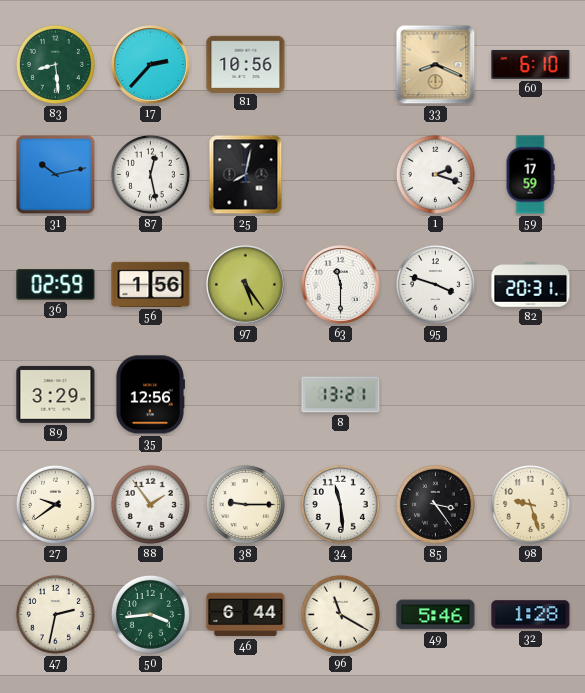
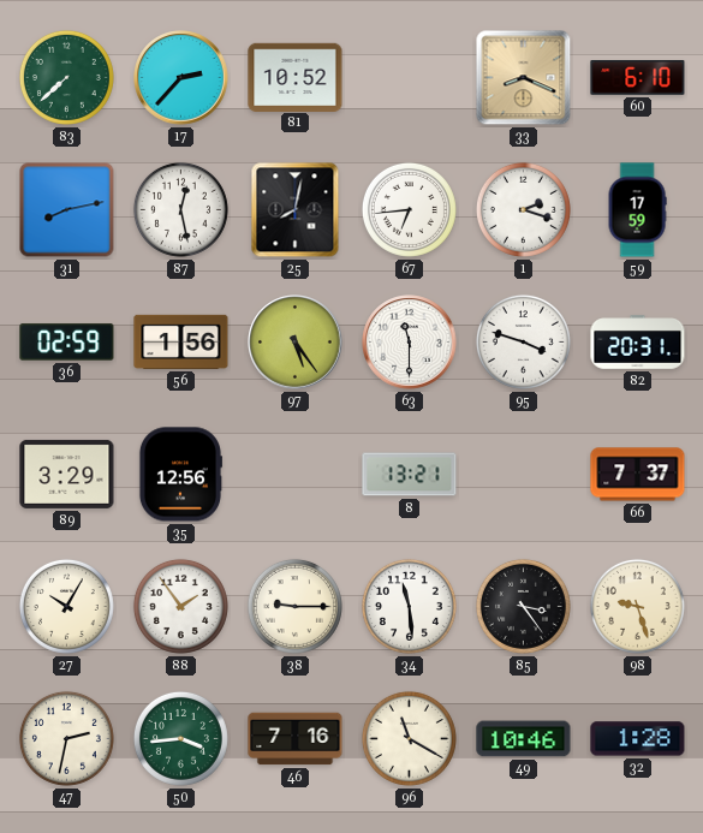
83: 8:29 -> 7:38
81: 10:56 -> 10:52
31: 10:13 -> 8:13
67: none -> 6:44
66: none -> 7:37
27: 9:39 -> 10:05
46: 6:44 -> 7:16
49: 5:46 -> 10:46
